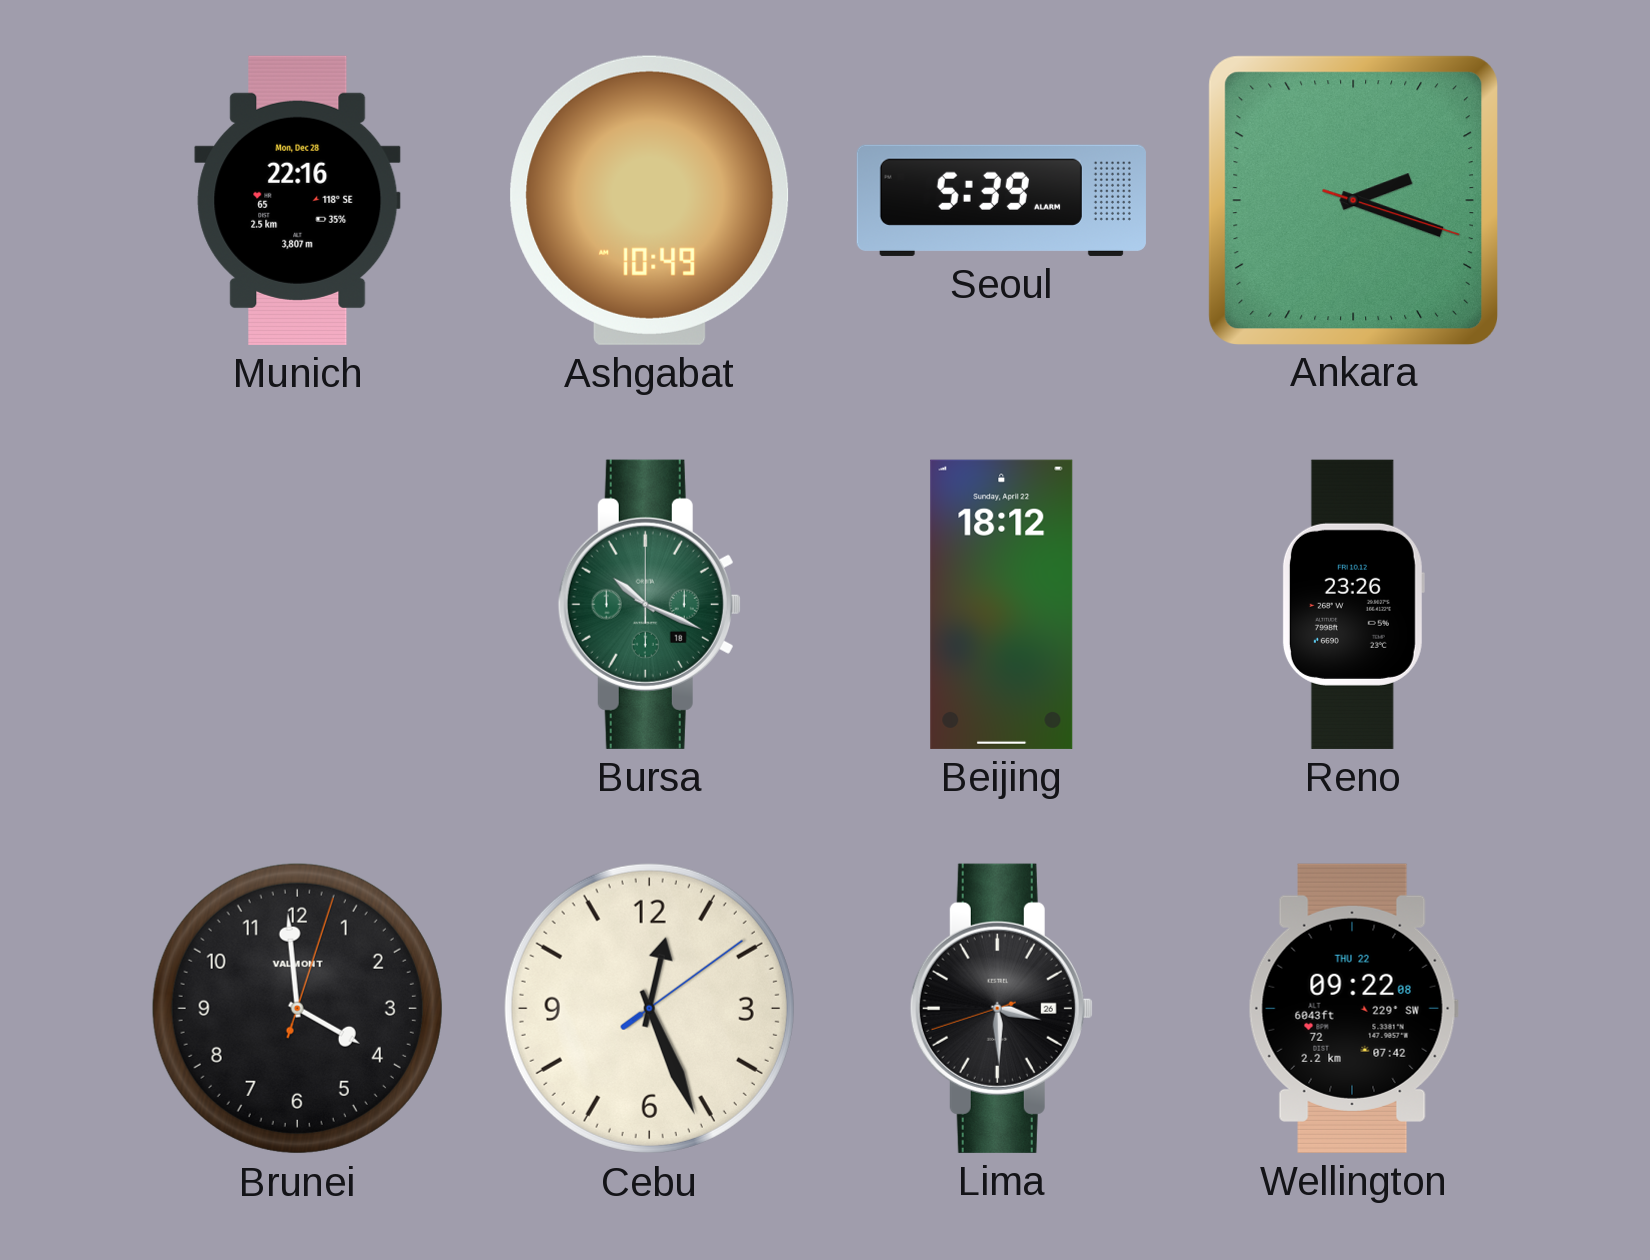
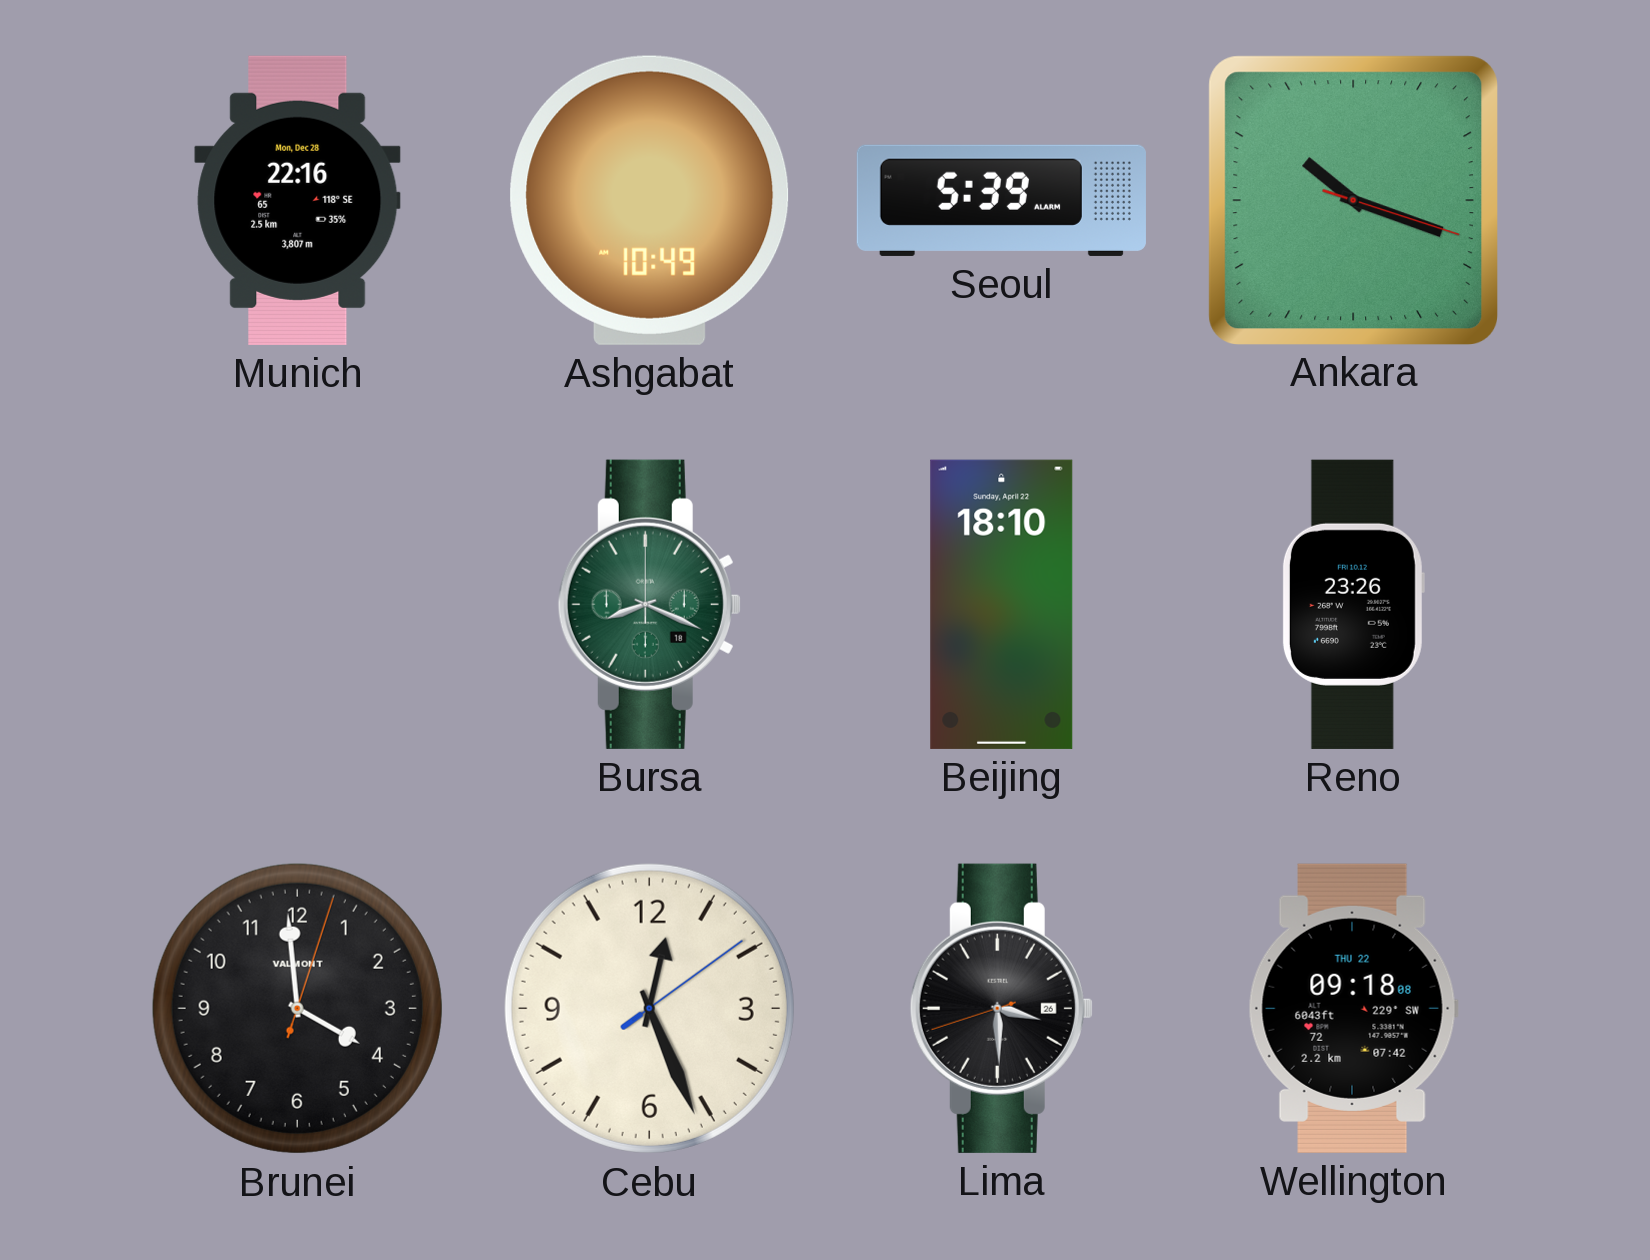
Ankara: 2:18 -> 10:18
Bursa: 10:19 -> 8:19
Beijing: 18:12 -> 18:10
Wellington: 09:22 -> 09:18
